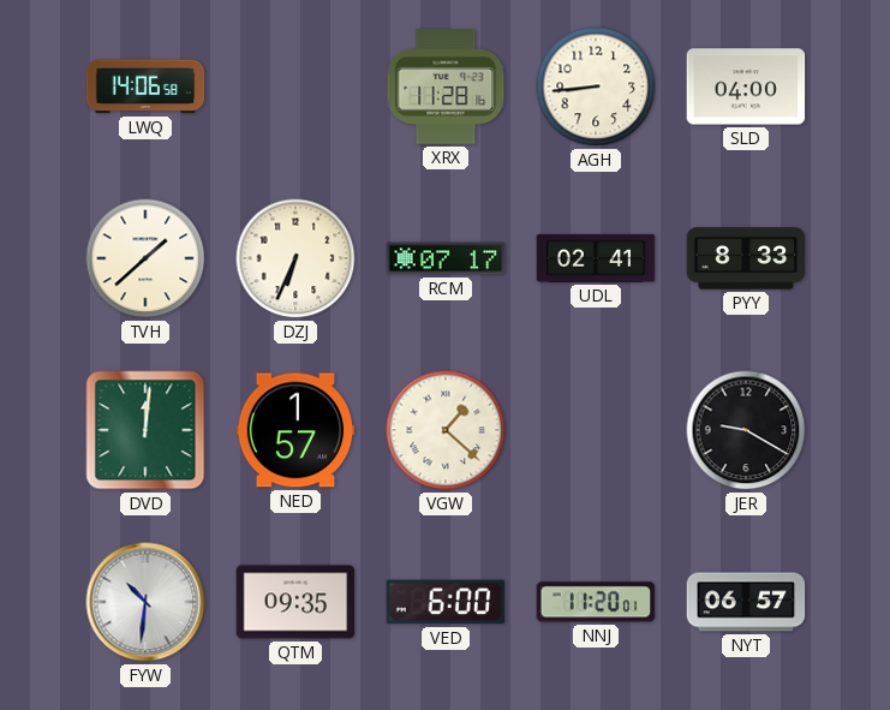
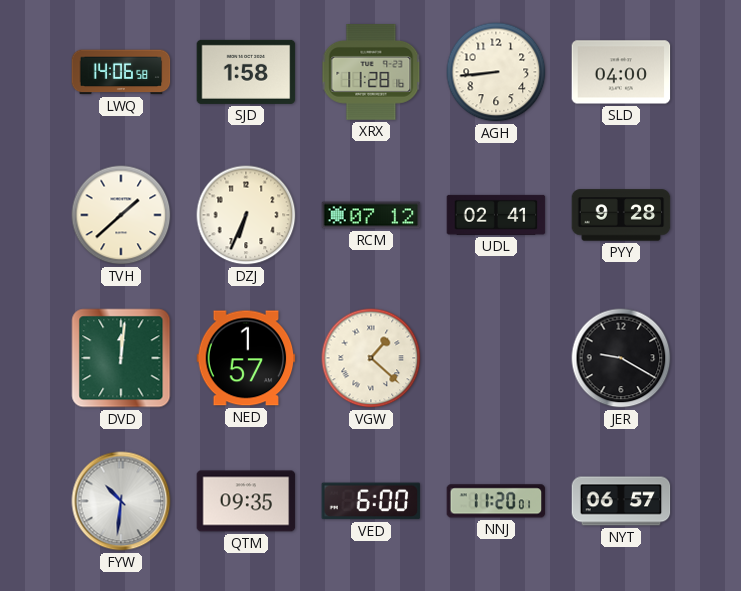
SJD: none -> 1:58
RCM: 07:17 -> 07:12
PYY: 8:33 -> 9:28
